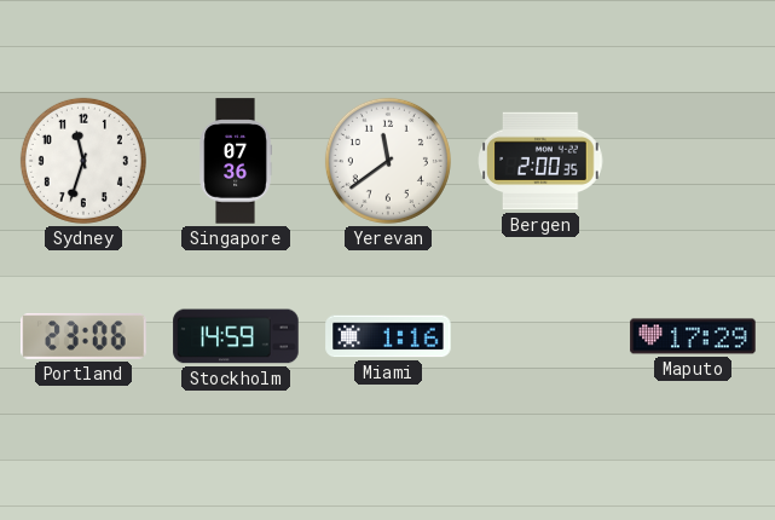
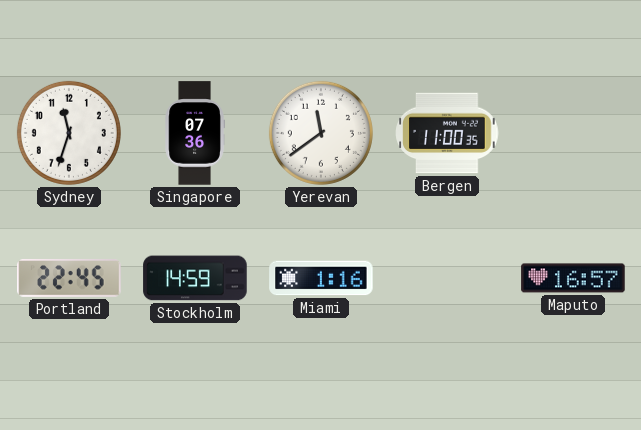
Bergen: 2:00 -> 11:00
Portland: 23:06 -> 22:45
Maputo: 17:29 -> 16:57
